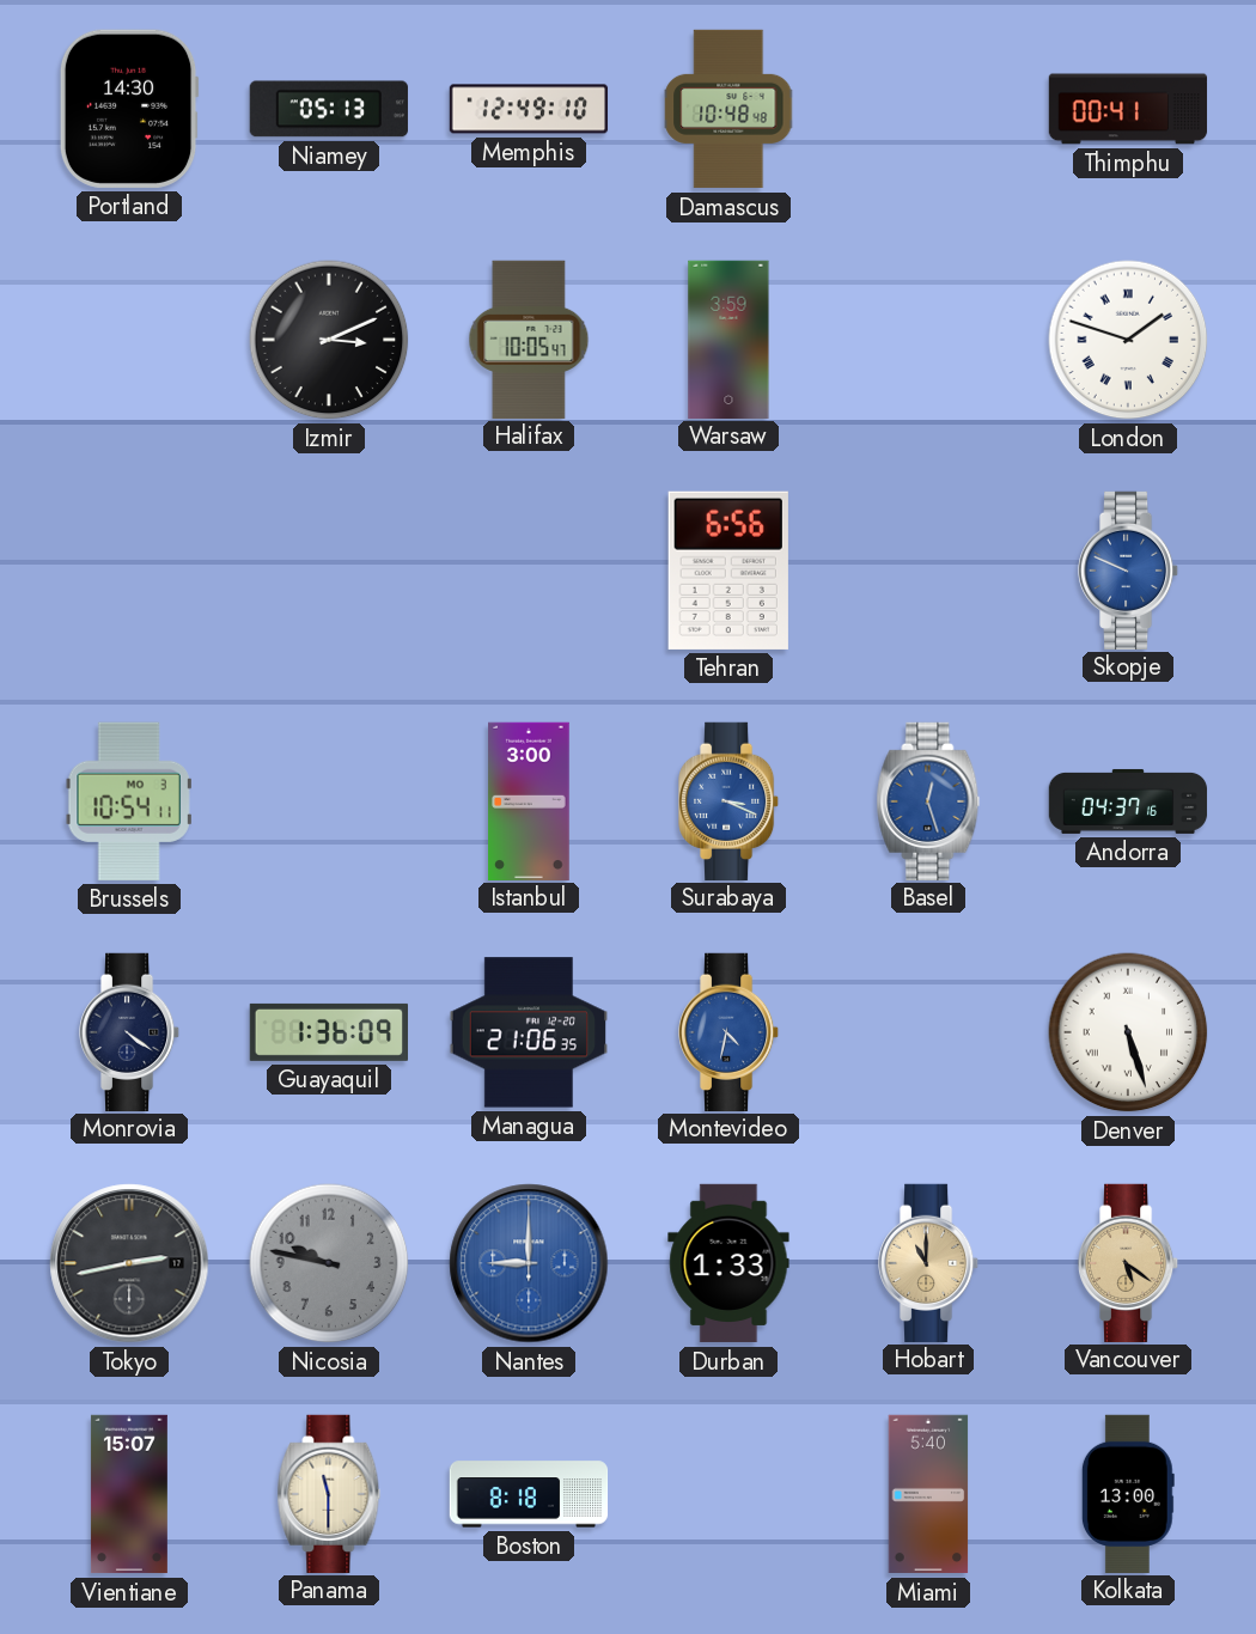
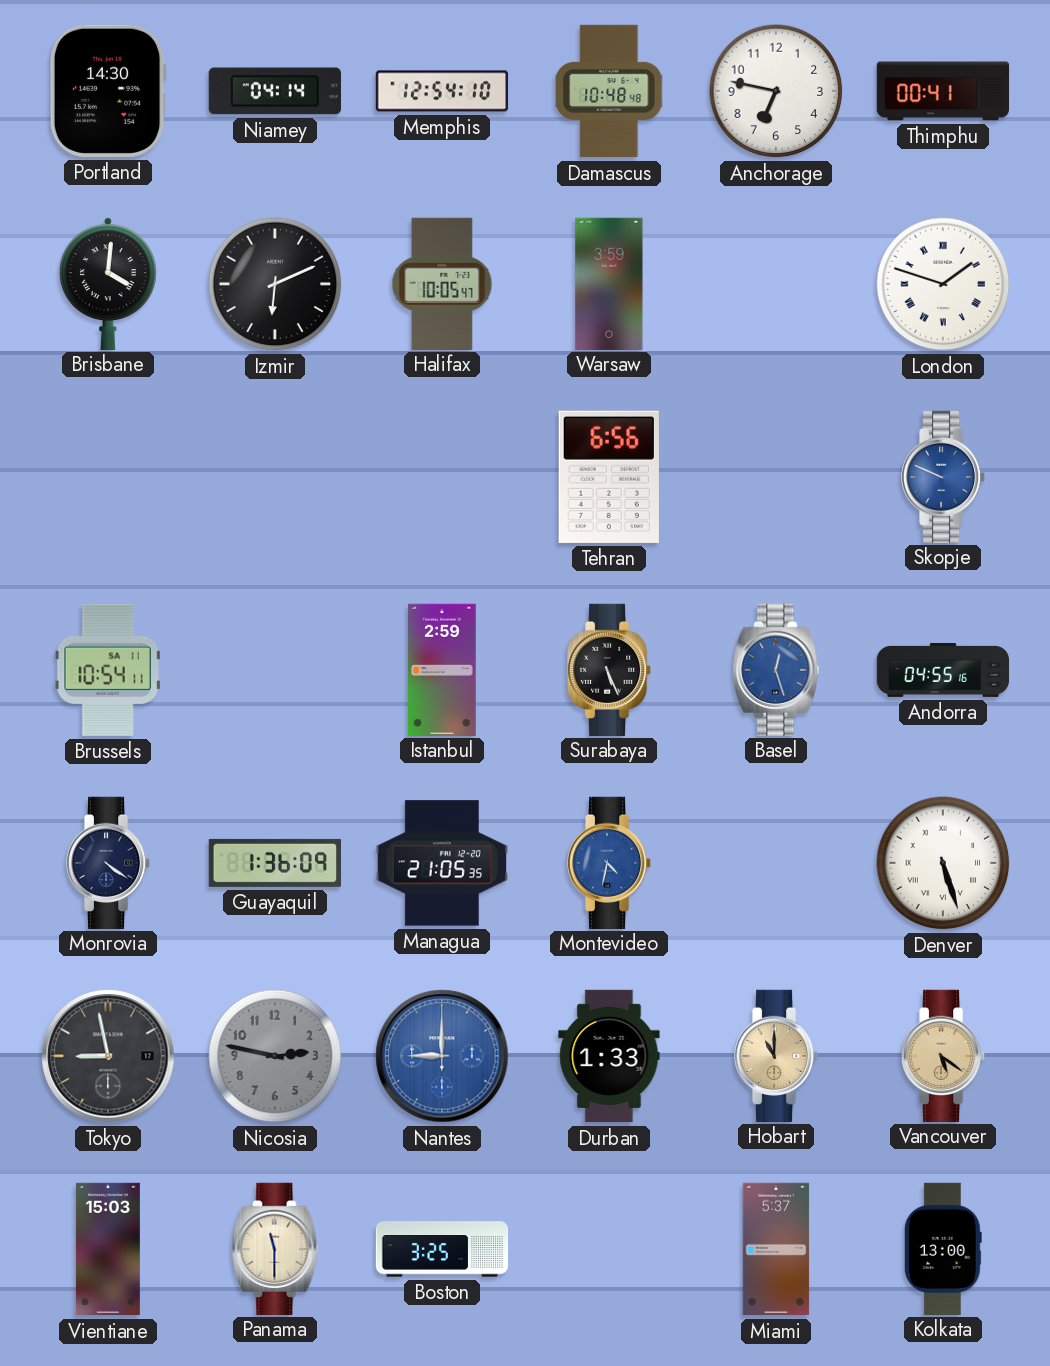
Niamey: 05:13 -> 04:14
Memphis: 12:49 -> 12:54
Anchorage: none -> 6:47
Brisbane: none -> 4:01
Izmir: 3:11 -> 6:11
Brussels date: MO 3 -> SA 11
Istanbul: 3:00 -> 2:59
Surabaya: 3:19 -> 5:26
Surabaya dial: blue -> black
Andorra: 04:37 -> 04:55
Managua: 21:06 -> 21:05
Tokyo: 2:43 -> 8:58
Nicosia: 9:47 -> 2:47
Vientiane: 15:07 -> 15:03
Boston: 8:18 -> 3:25
Miami: 5:40 -> 5:37
